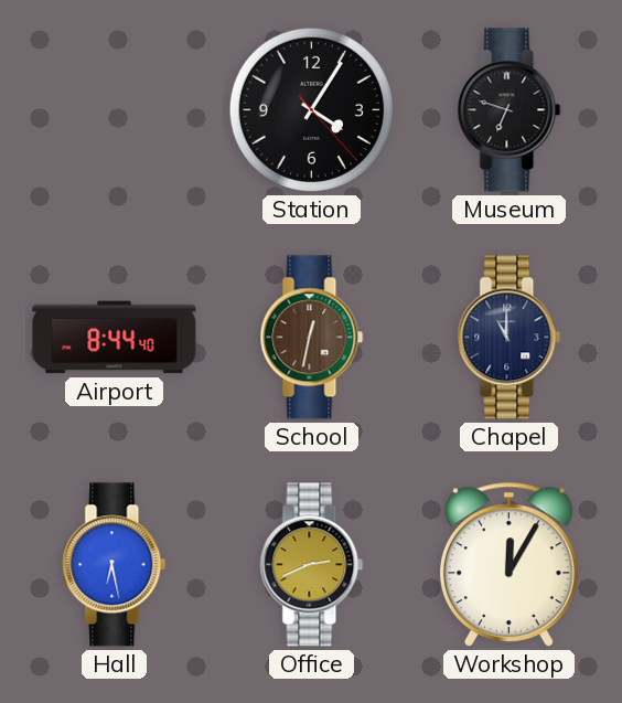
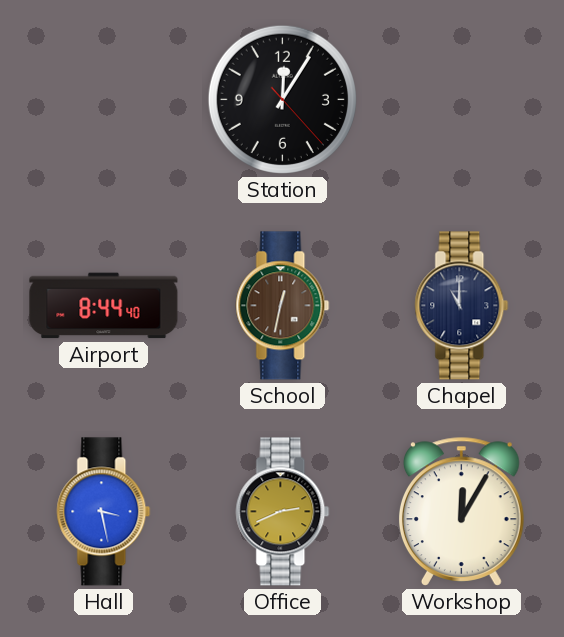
Station: 4:05 -> 12:05
Museum: 6:48 -> none
Hall: 6:28 -> 3:28
